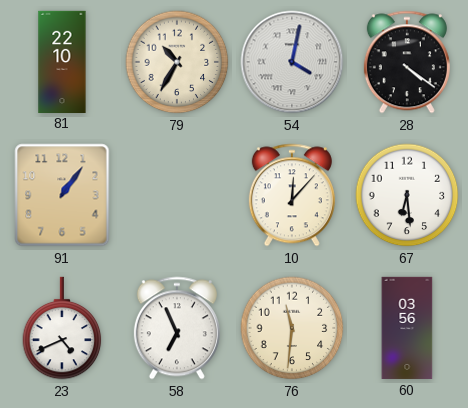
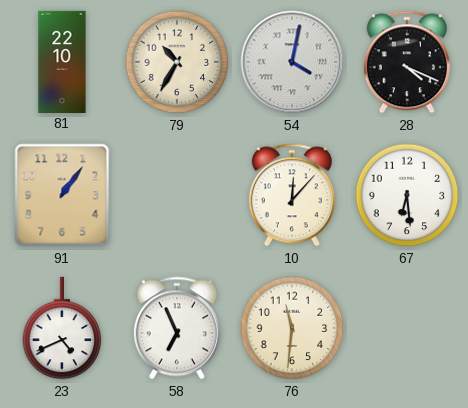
28: 4:21 -> 4:19
60: 03:56 -> none
